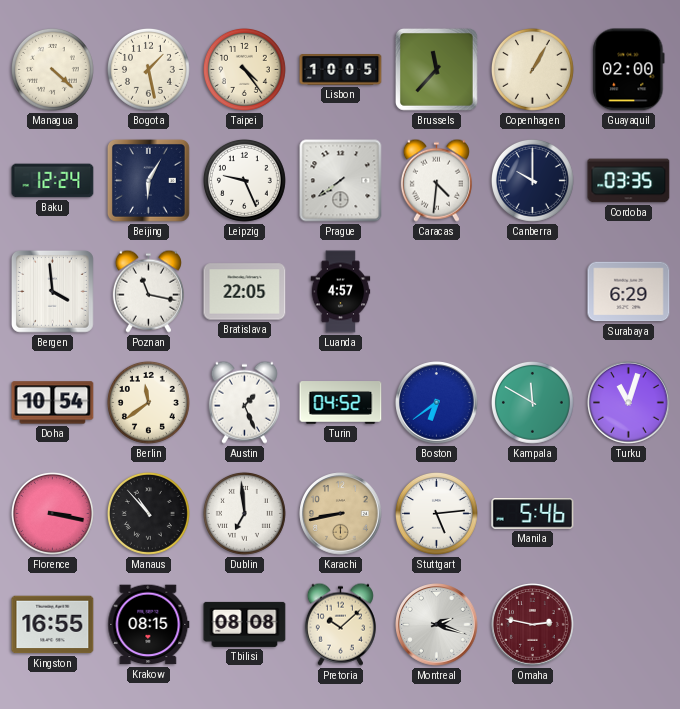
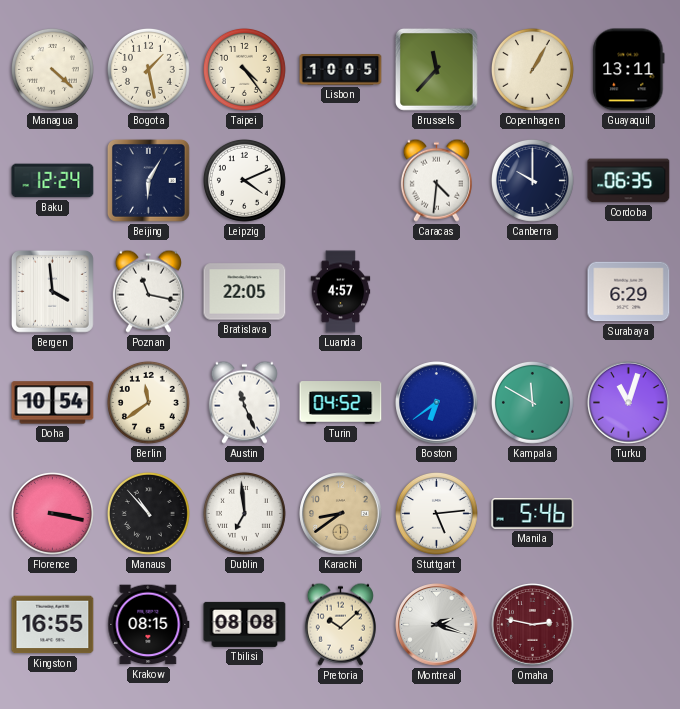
Guayaquil: 02:00 -> 13:11
Leipzig: 9:26 -> 4:11
Prague: 7:39 -> none
Cordoba: 03:35 -> 06:35
Austin: 1:26 -> 11:26
Karachi: 8:43 -> 8:39
